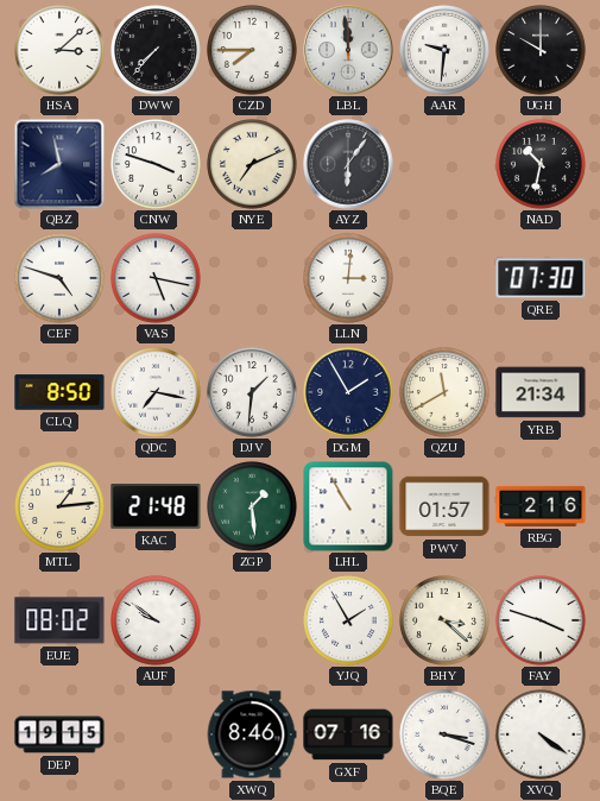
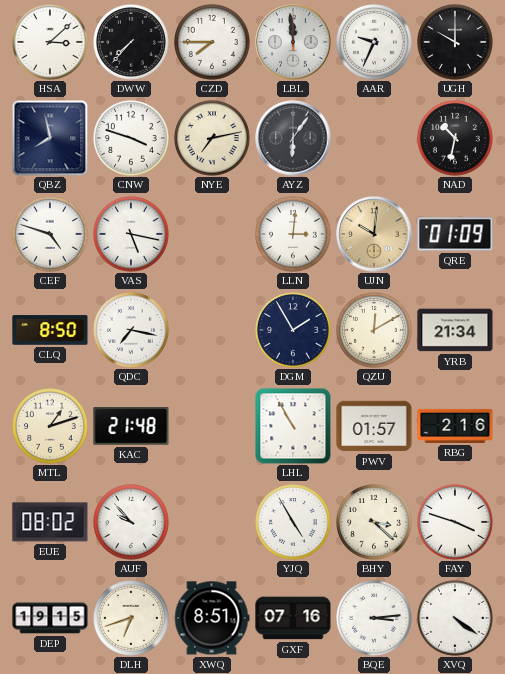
AAR: 9:31 -> 9:34
NYE: 7:11 -> 7:13
UJN: none -> 10:01
QRE: 07:30 -> 01:09
DJV: 1:31 -> none
QZU: 11:40 -> 12:10
MTL: 1:14 -> 1:12
ZGP: 1:29 -> none
AUF: 9:51 -> 9:53
YJQ: 1:55 -> 4:55
DLH: none -> 6:42
XWQ: 8:46 -> 8:51
BQE: 3:18 -> 3:14
